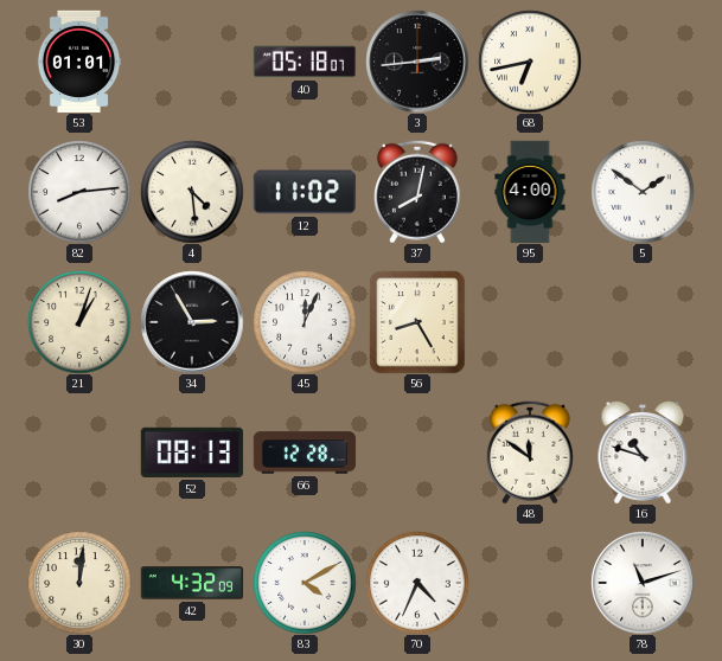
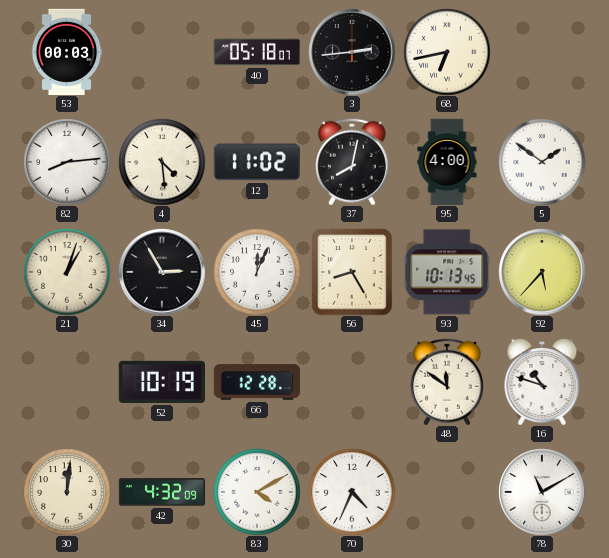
53: 01:01 -> 00:03
93: none -> 10:13
92: none -> 5:37
52: 08:13 -> 10:19
78: 11:12 -> 11:10
